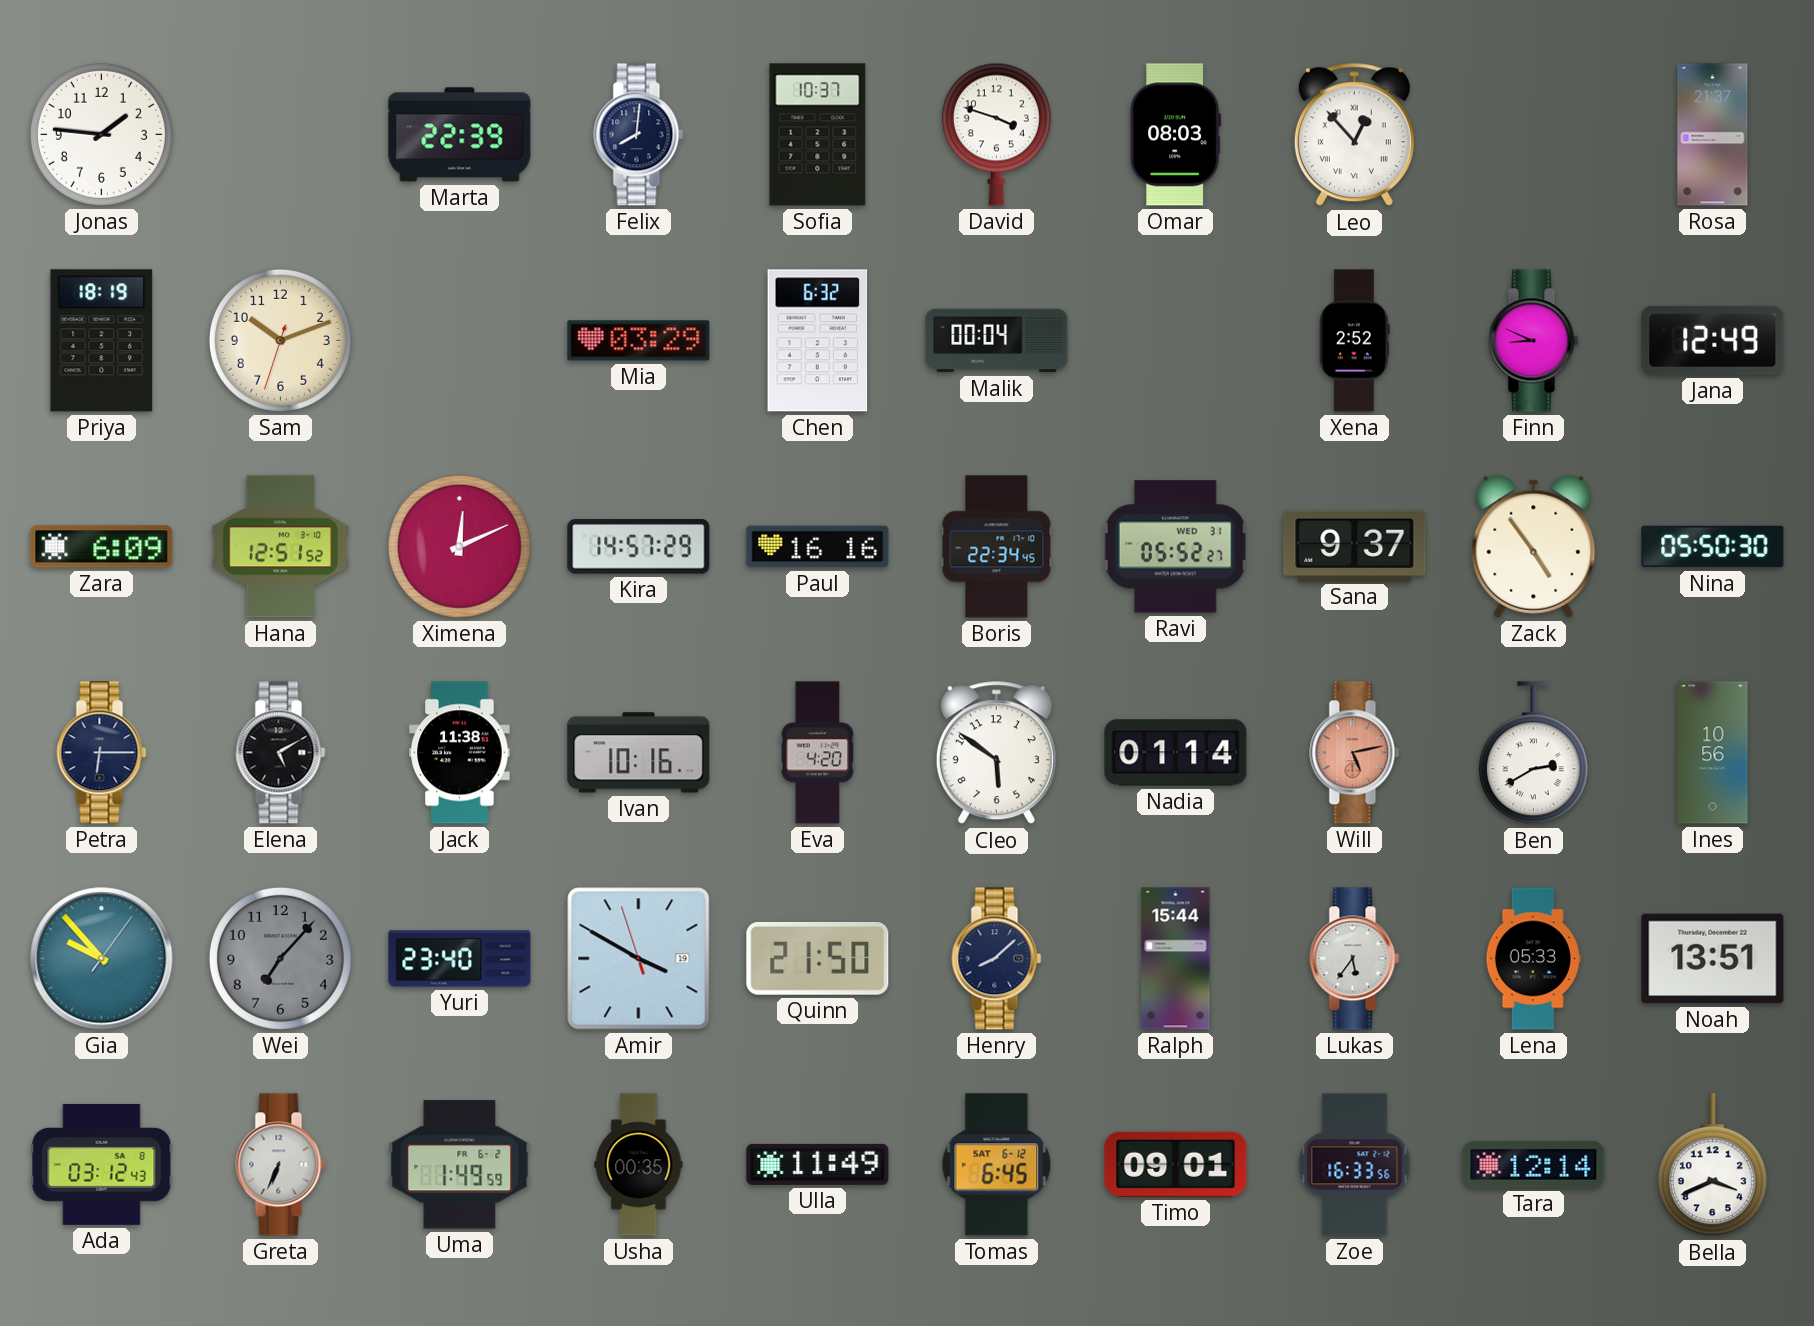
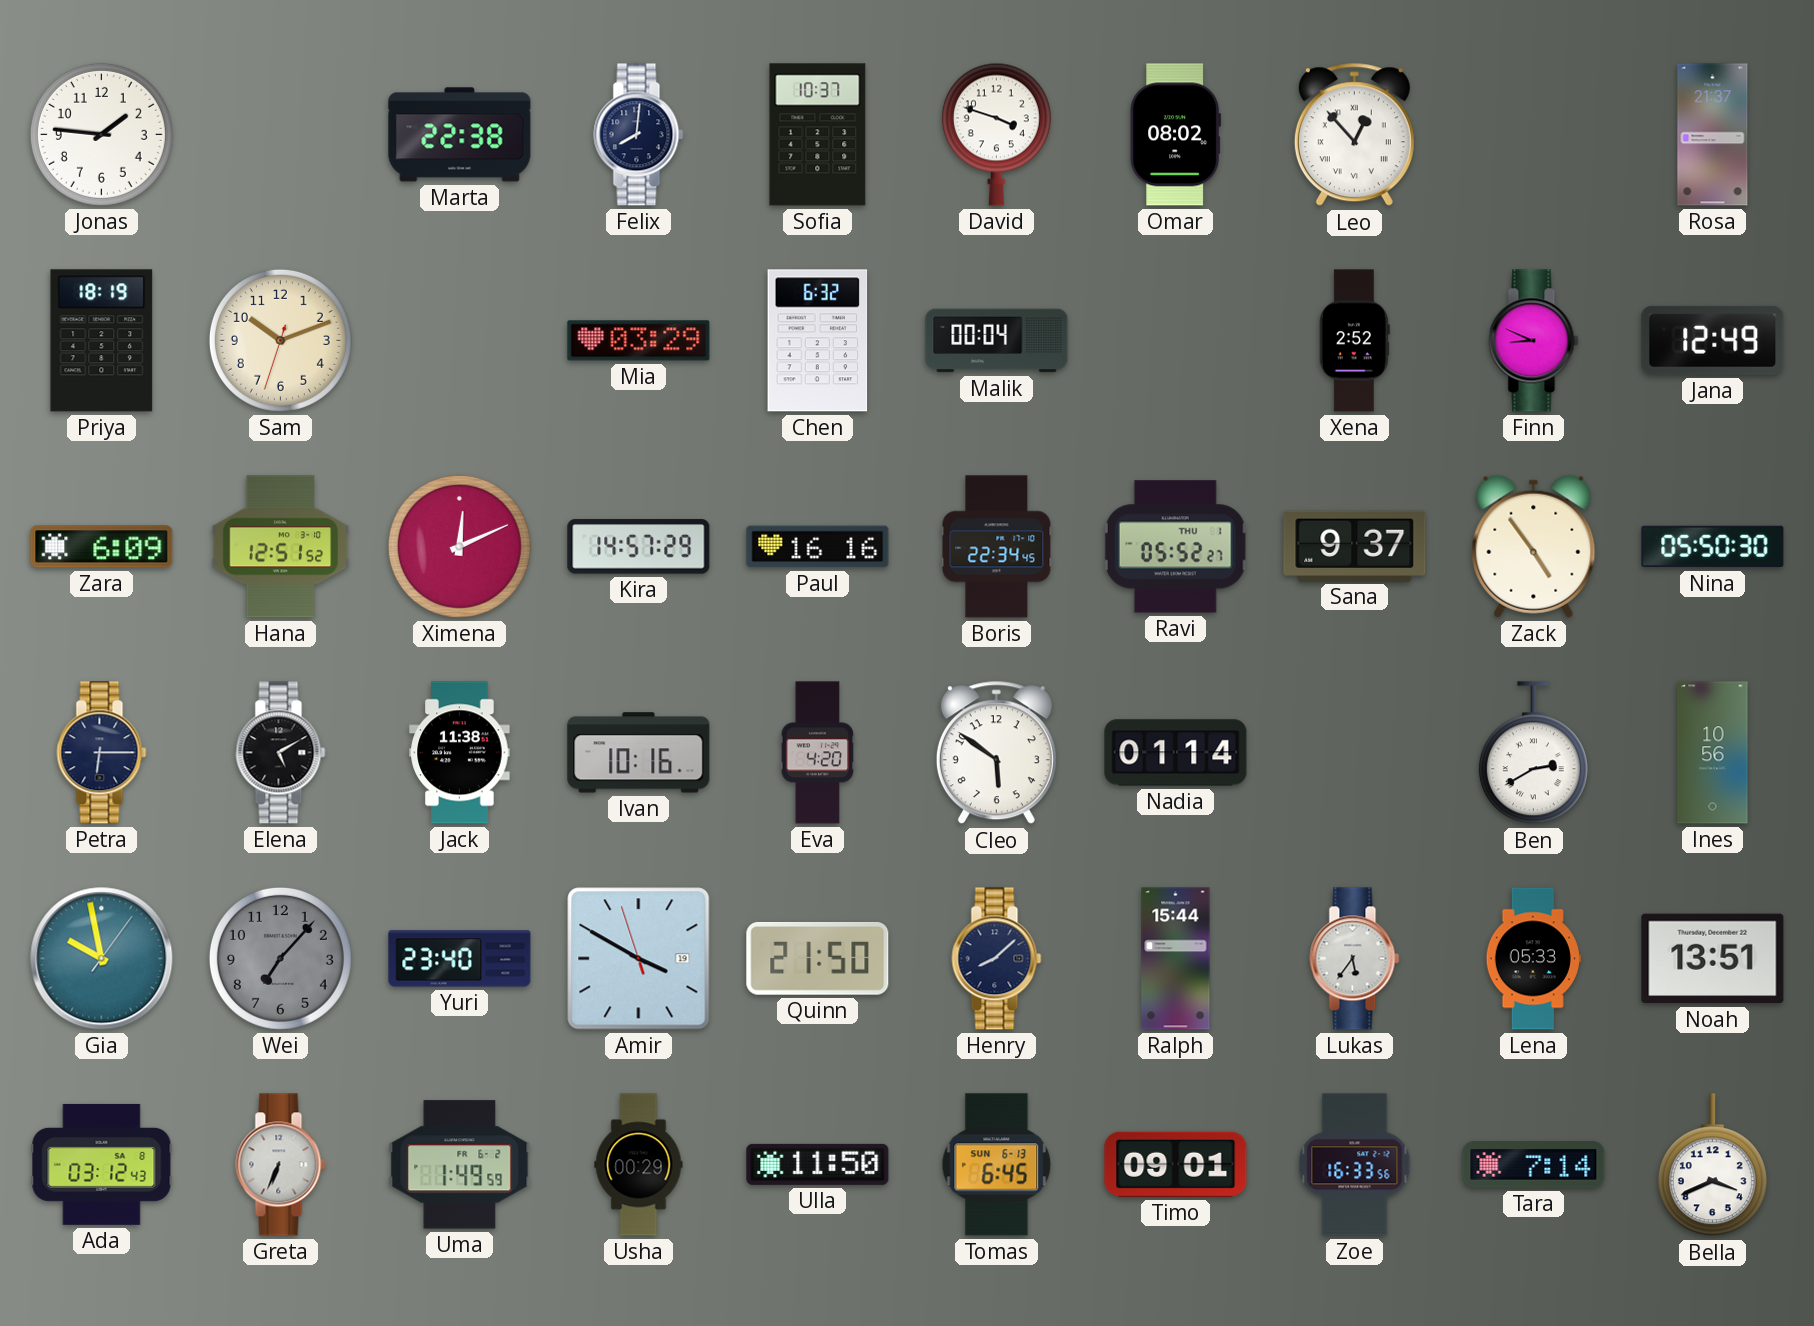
Marta: 22:39 -> 22:38
Omar: 08:03 -> 08:02
Ravi date: WED 31 -> THU 1
Will: 5:13 -> none
Gia: 9:53 -> 9:58
Usha: 00:35 -> 00:29
Ulla: 11:49 -> 11:50
Tomas date: SAT 6-12 -> SUN 6-13
Tara: 12:14 -> 7:14
